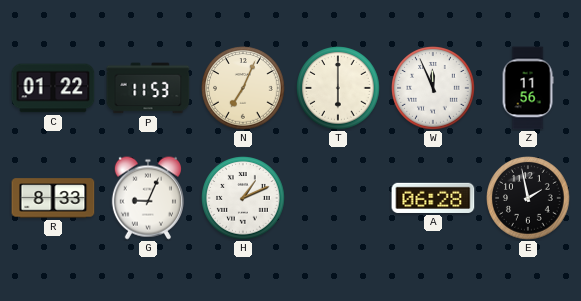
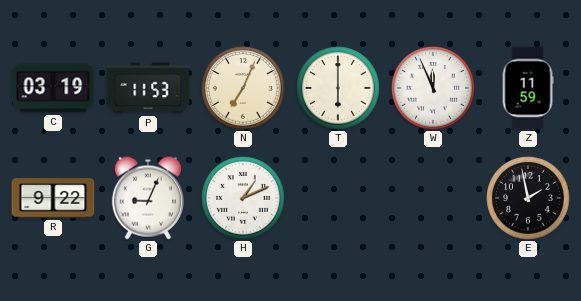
C: 01:22 -> 03:19
Z: 11:56 -> 11:59
R: 8:33 -> 9:22
A: 06:28 -> none
